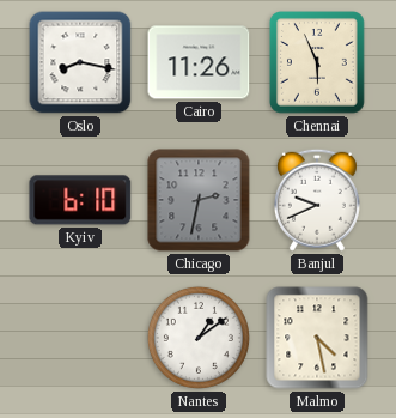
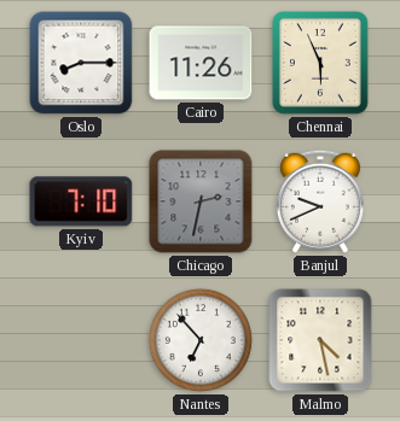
Oslo: 8:17 -> 8:15
Kyiv: 6:10 -> 7:10
Nantes: 1:09 -> 6:53
